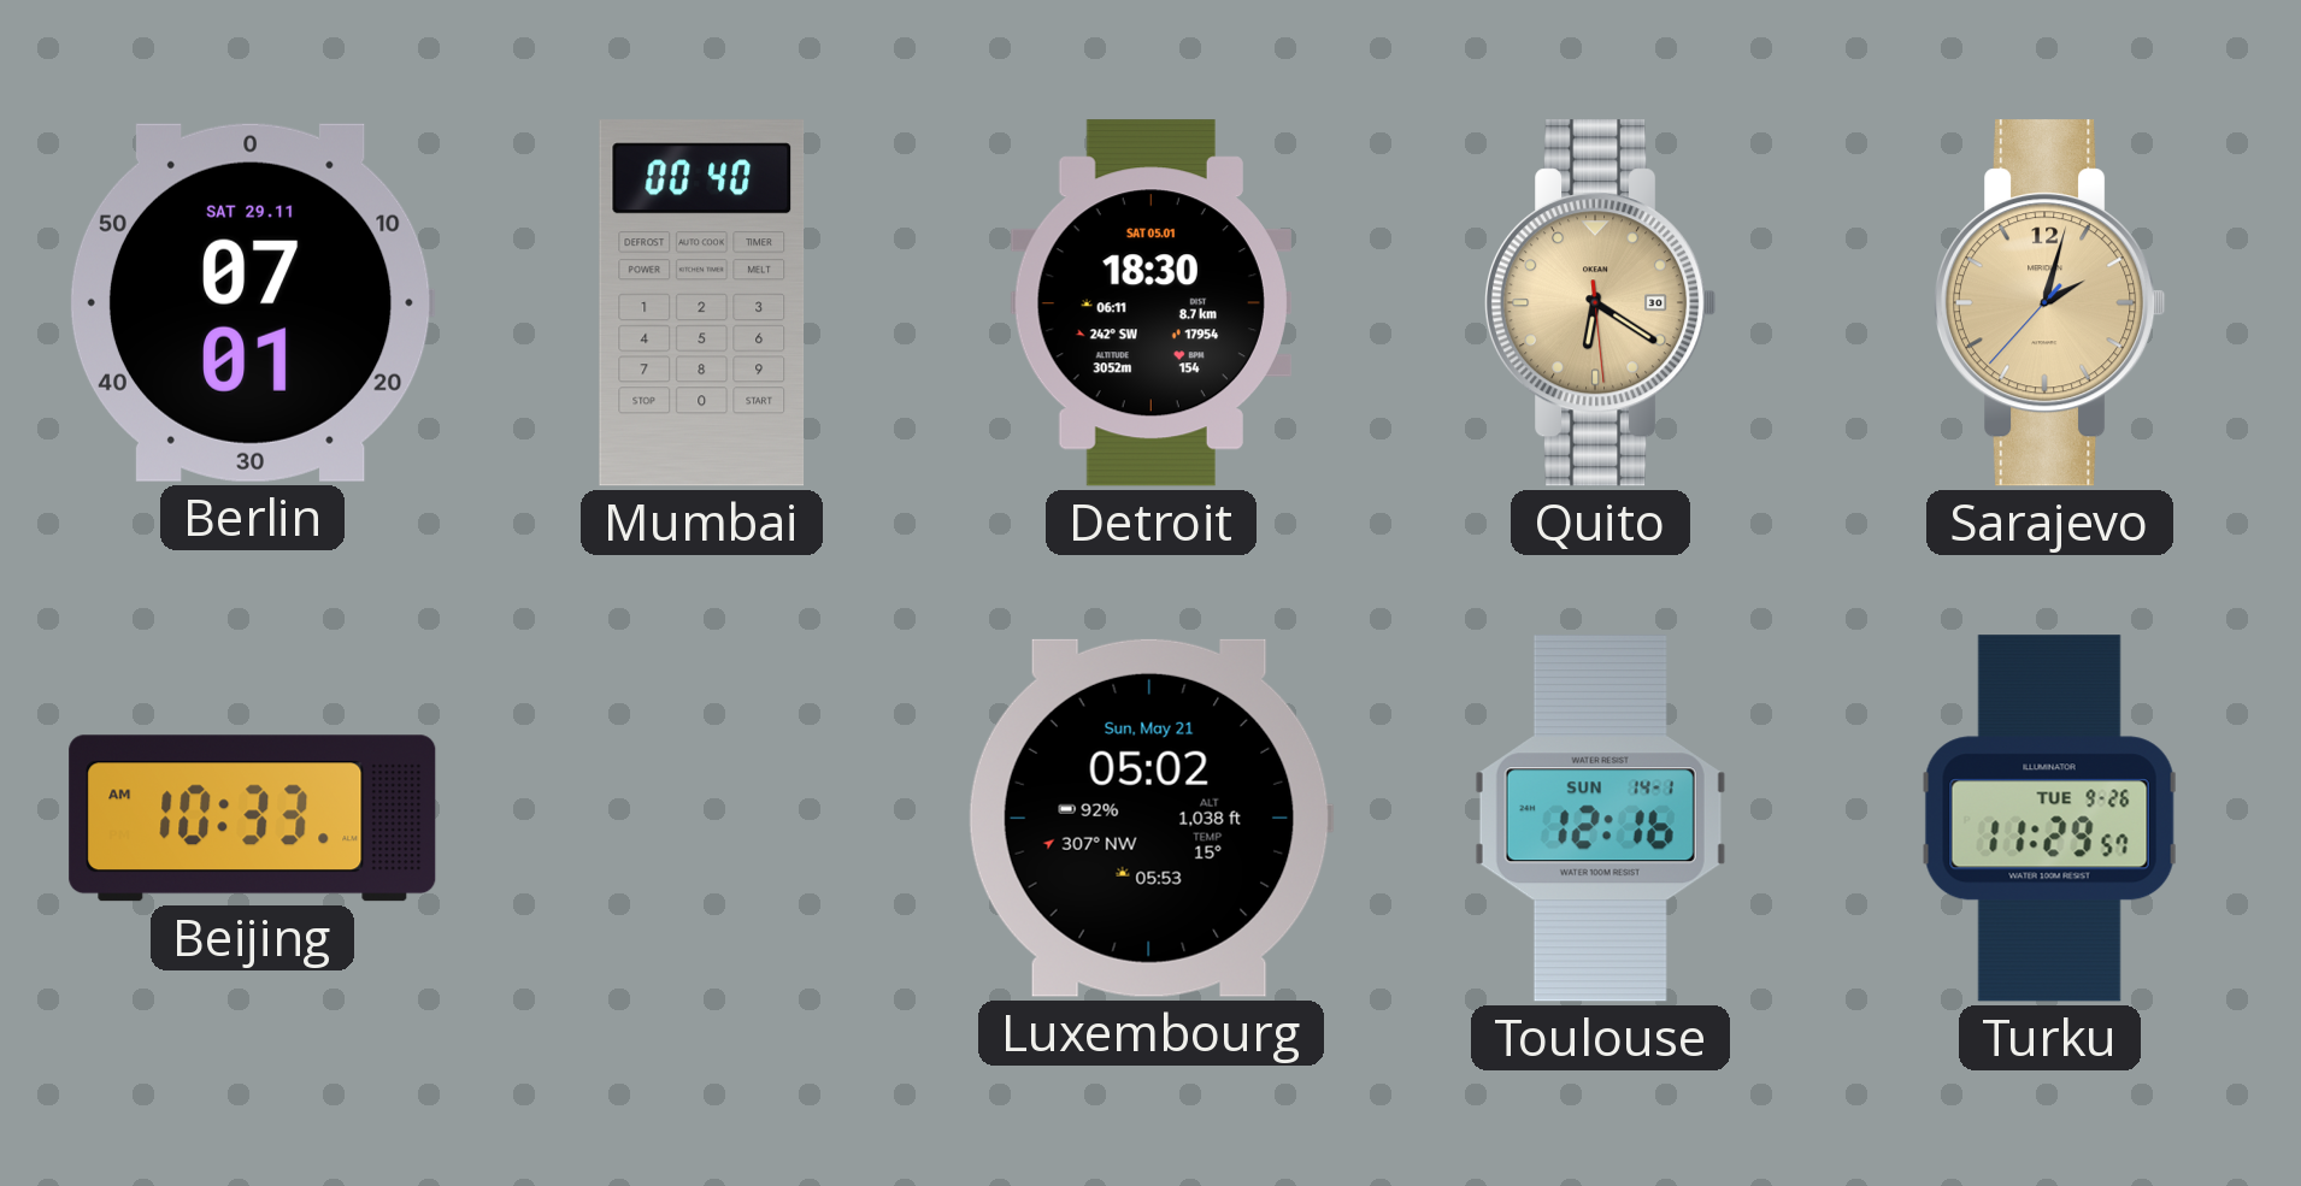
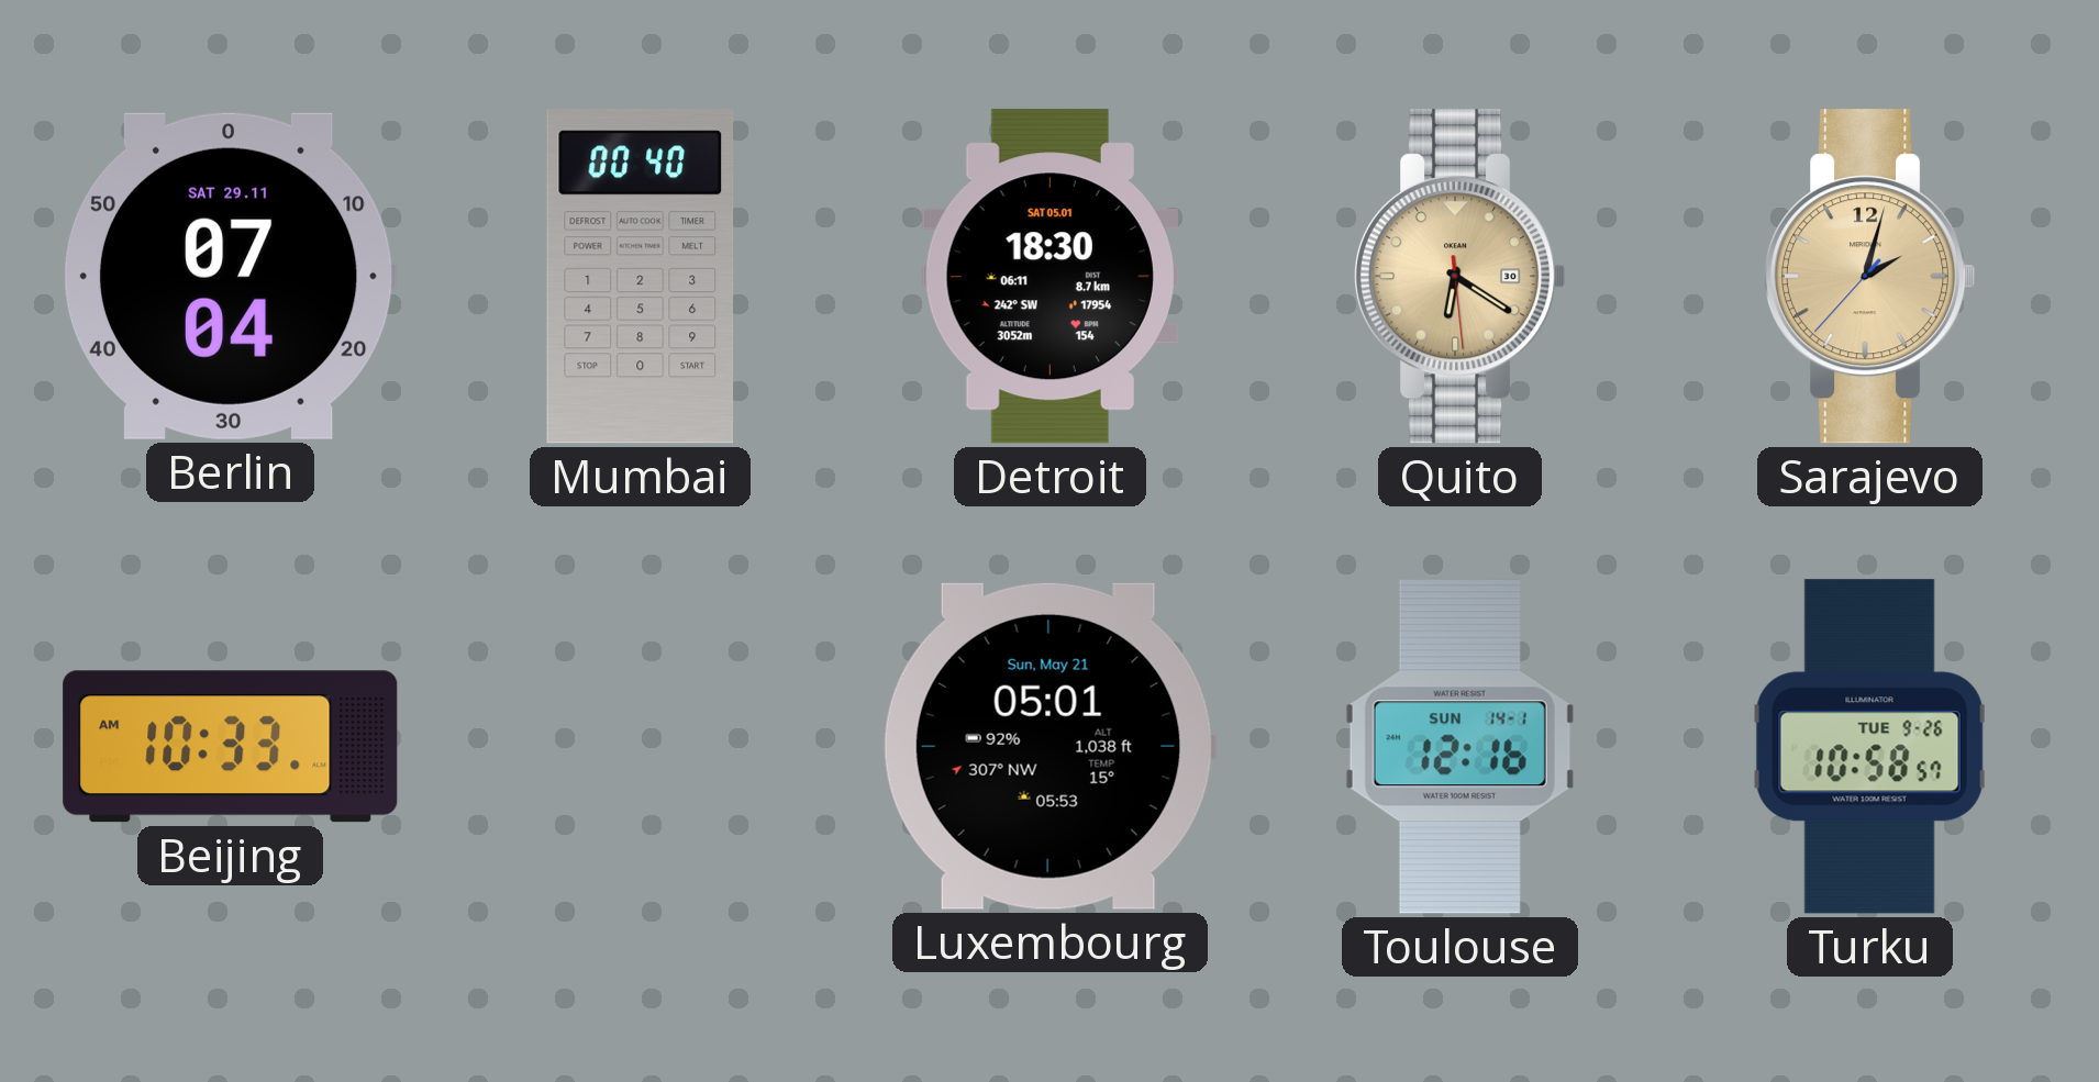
Berlin: 07:01 -> 07:04
Luxembourg: 05:02 -> 05:01
Turku: 11:29 -> 10:58
